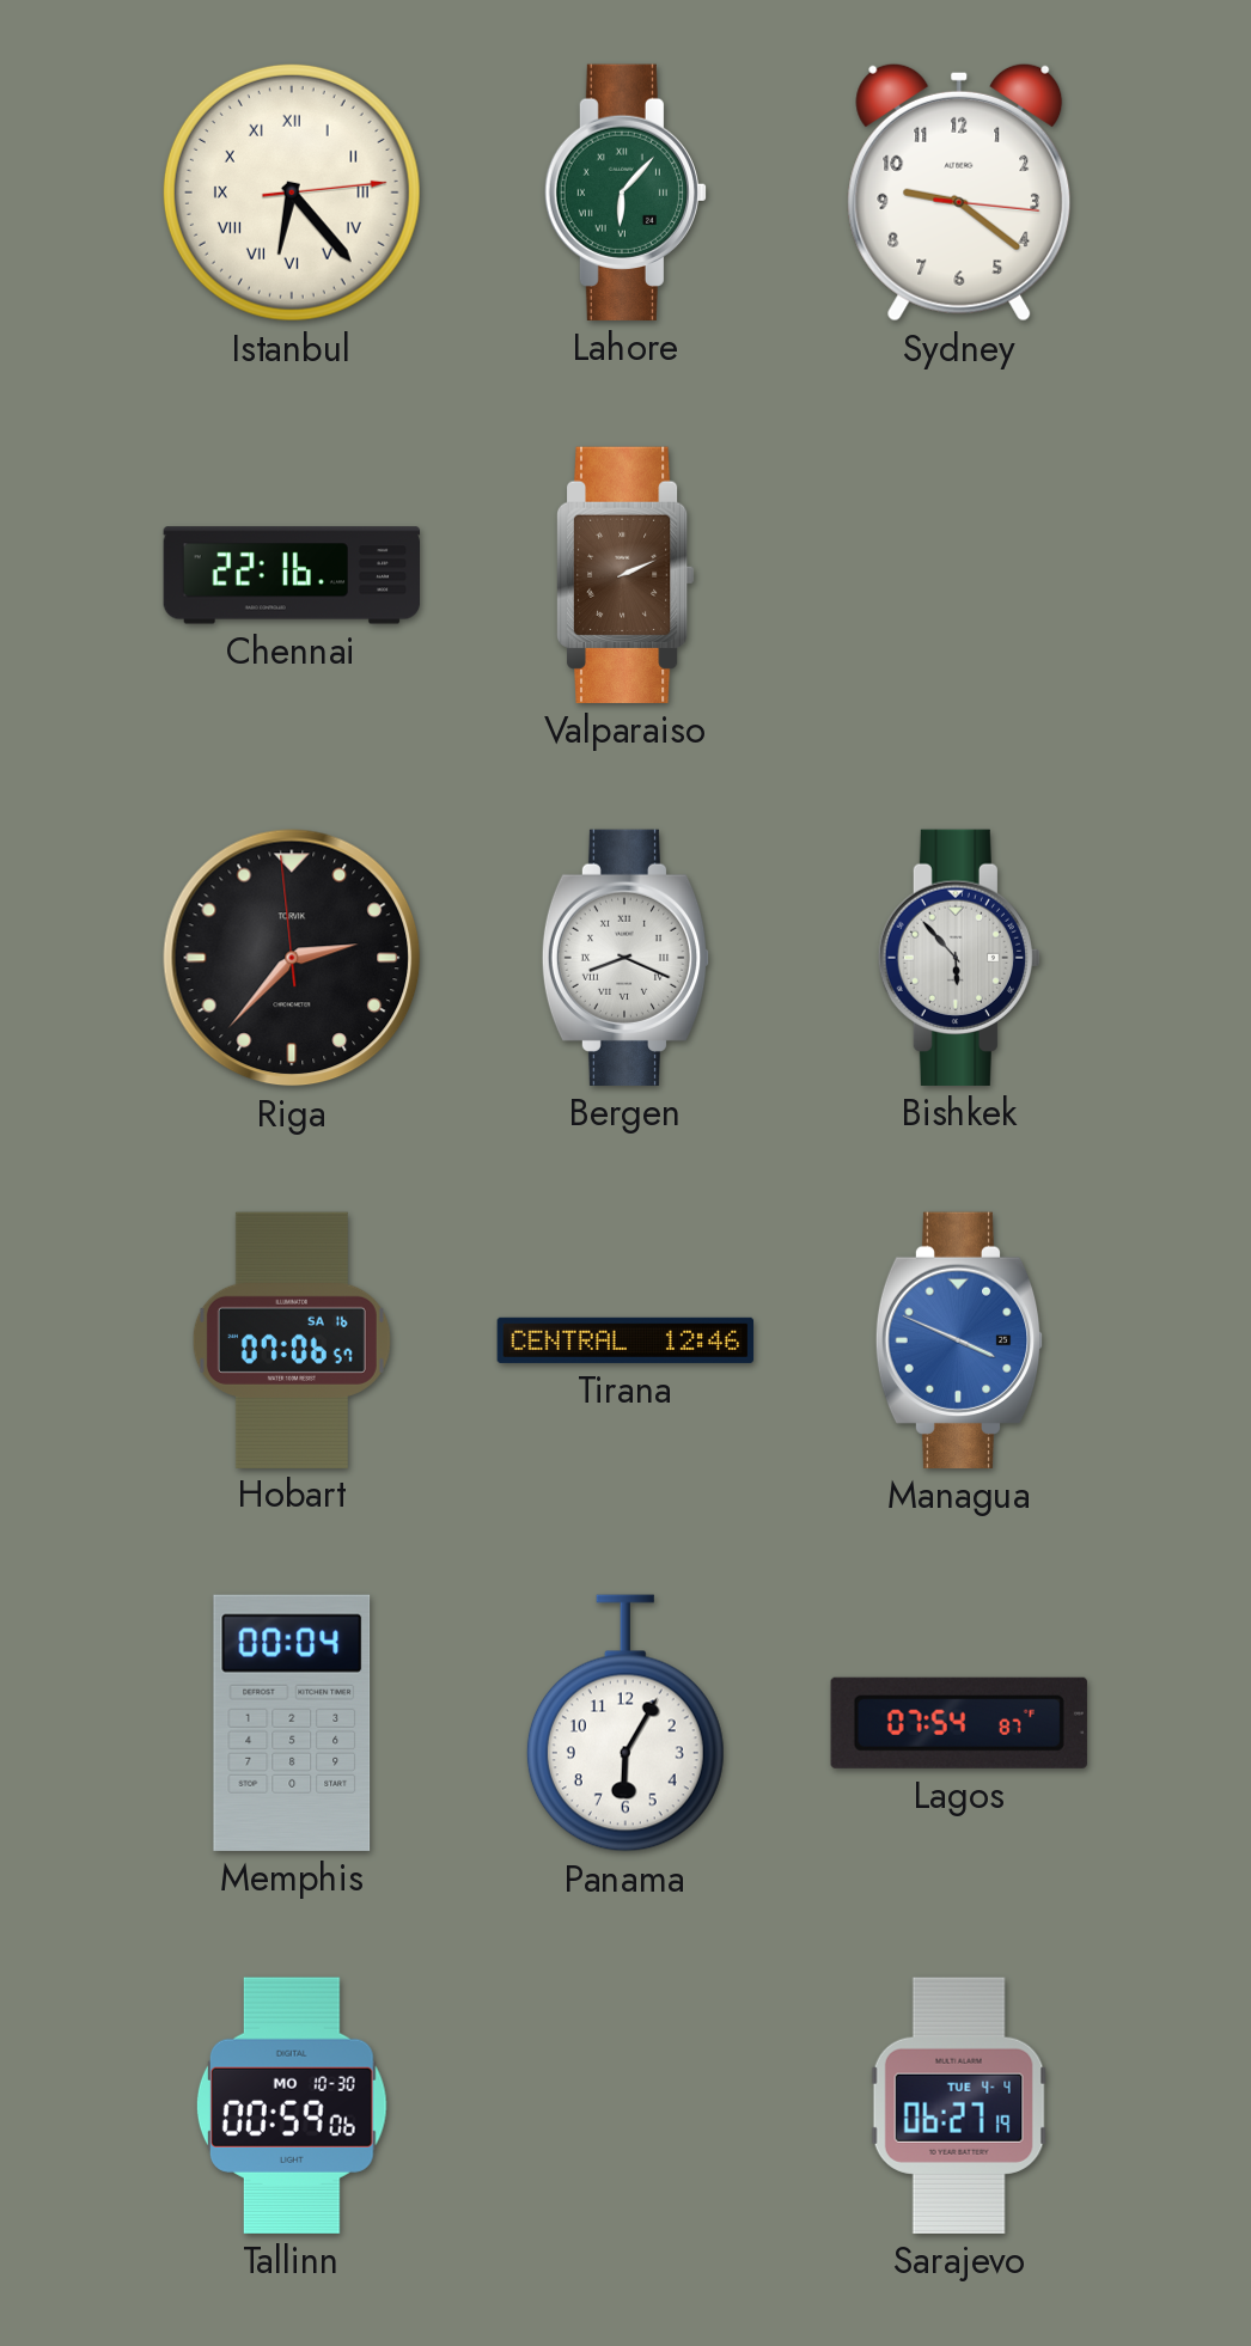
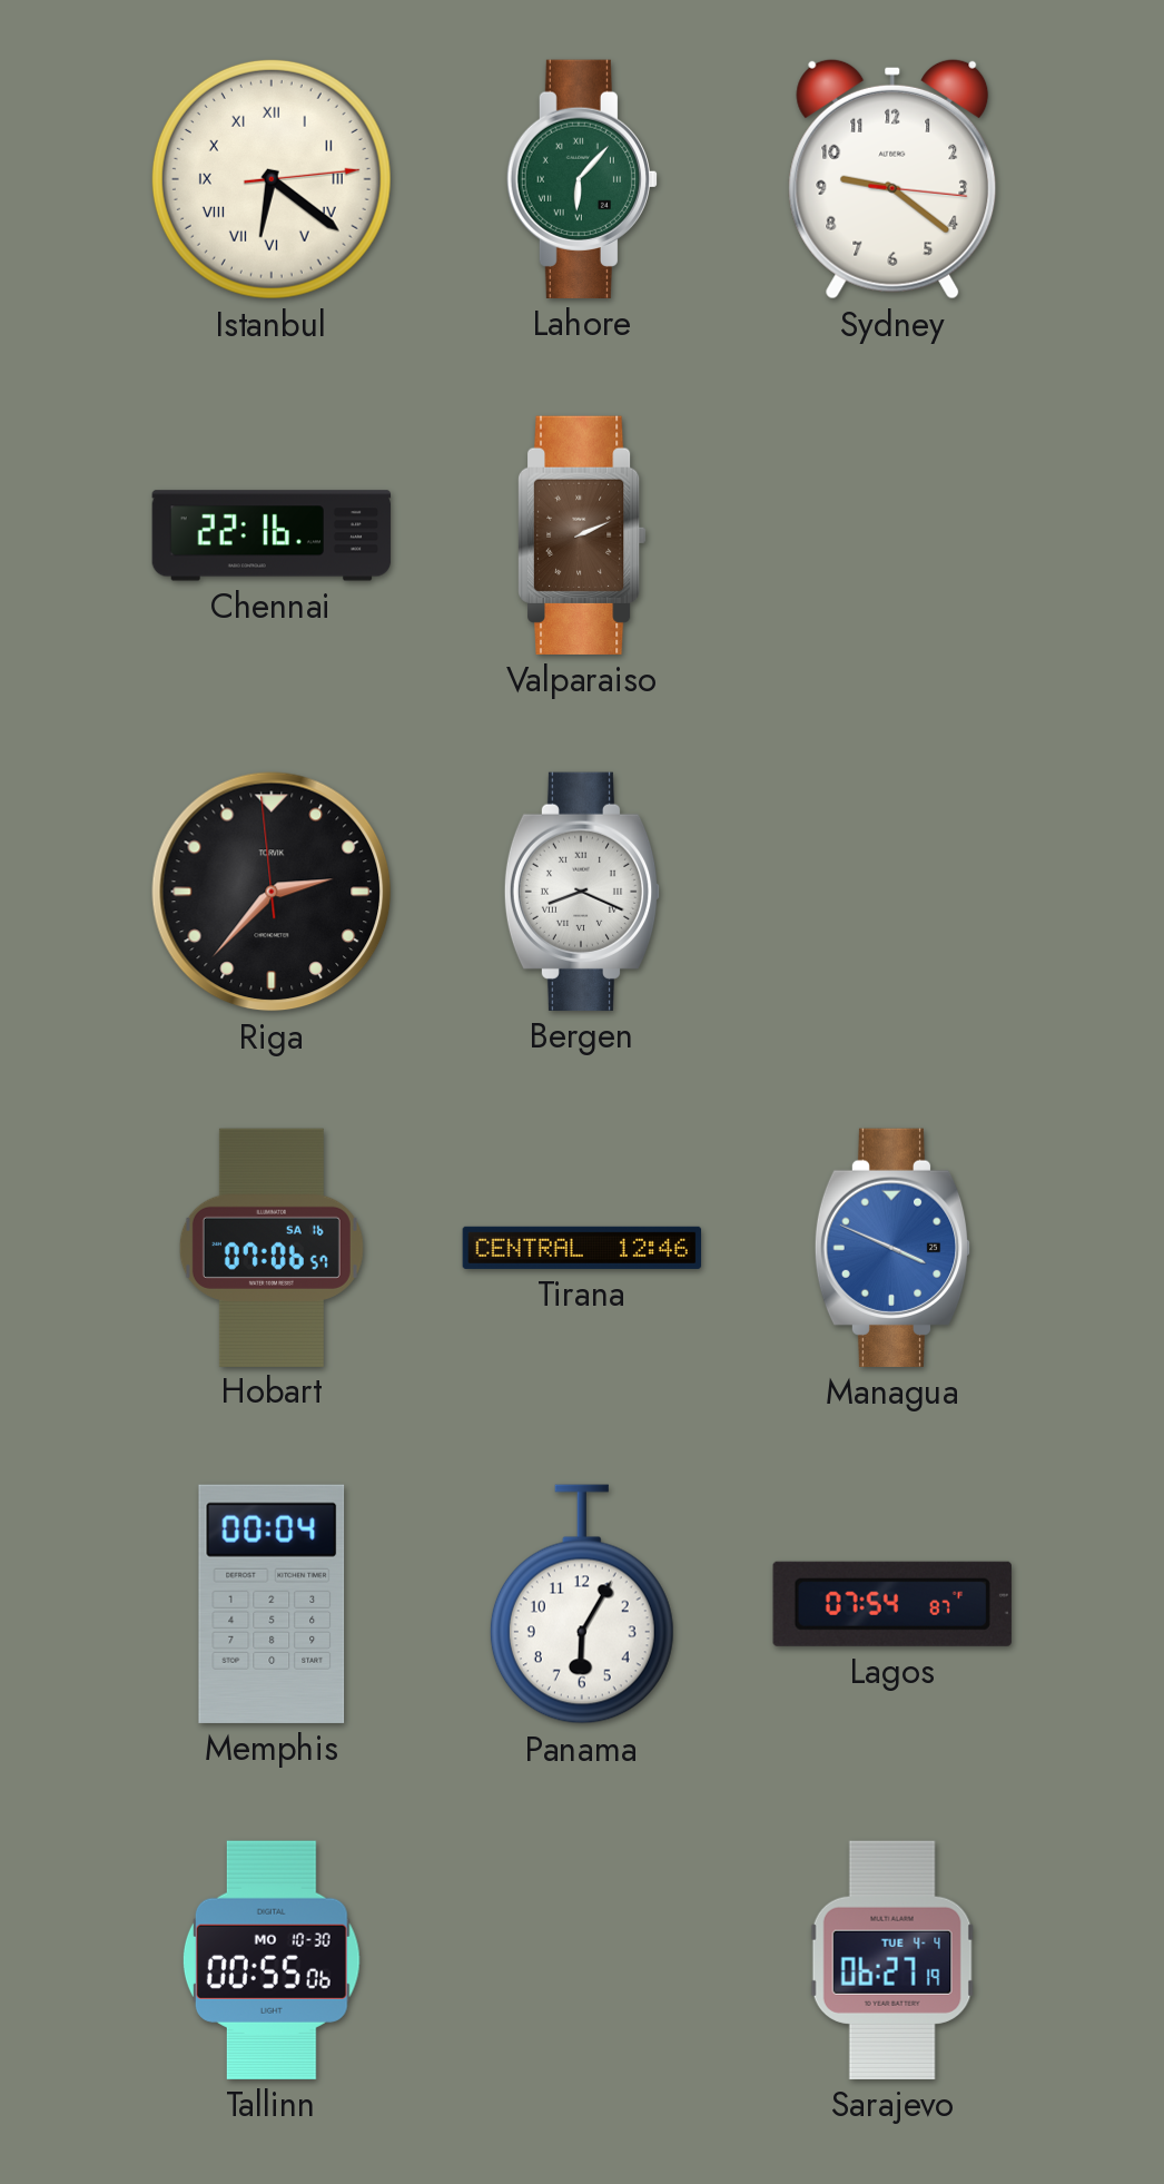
Istanbul: 6:23 -> 6:21
Bishkek: 5:53 -> none
Tallinn: 00:59 -> 00:55
